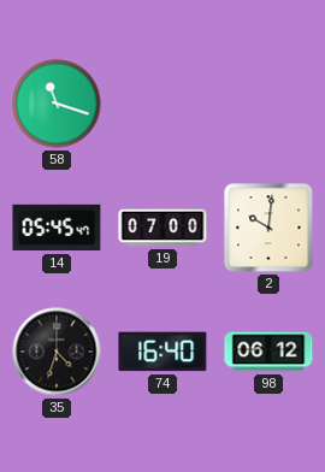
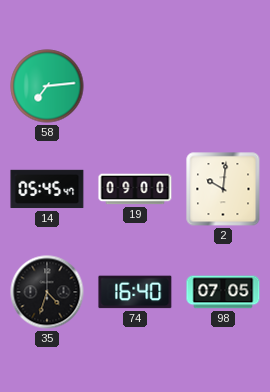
58: 11:18 -> 7:14
19: 07:00 -> 09:00
98: 06:12 -> 07:05
